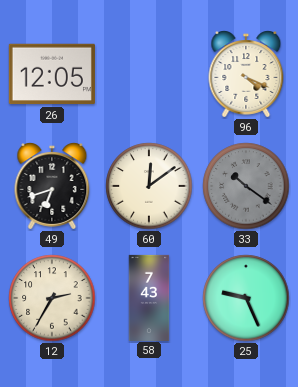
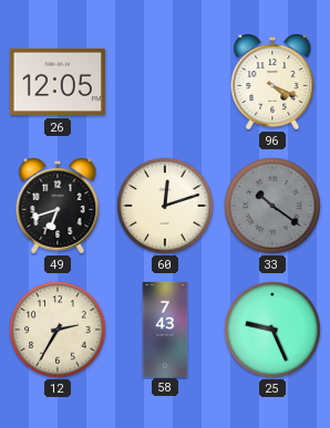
60: 12:09 -> 12:12
